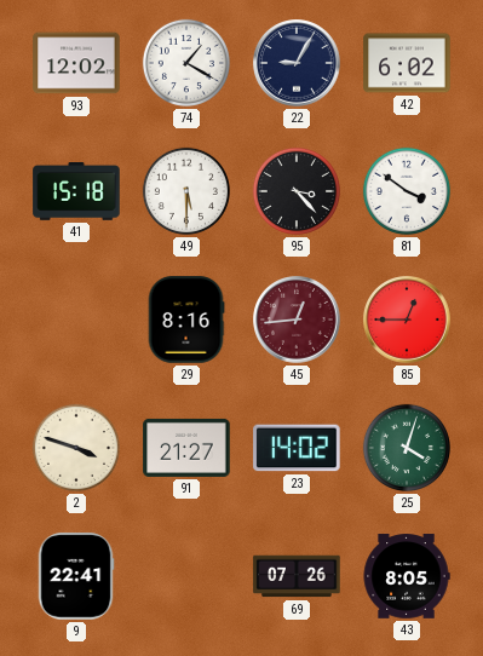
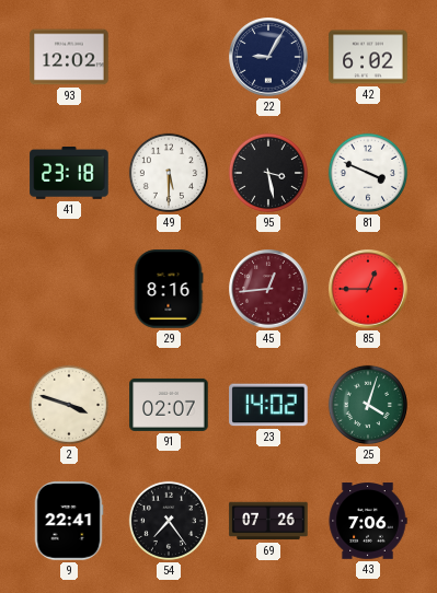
74: 1:20 -> none
41: 15:18 -> 23:18
95: 3:23 -> 3:28
81: 3:51 -> 3:49
91: 21:27 -> 02:07
54: none -> 7:24
43: 8:05 -> 7:06
